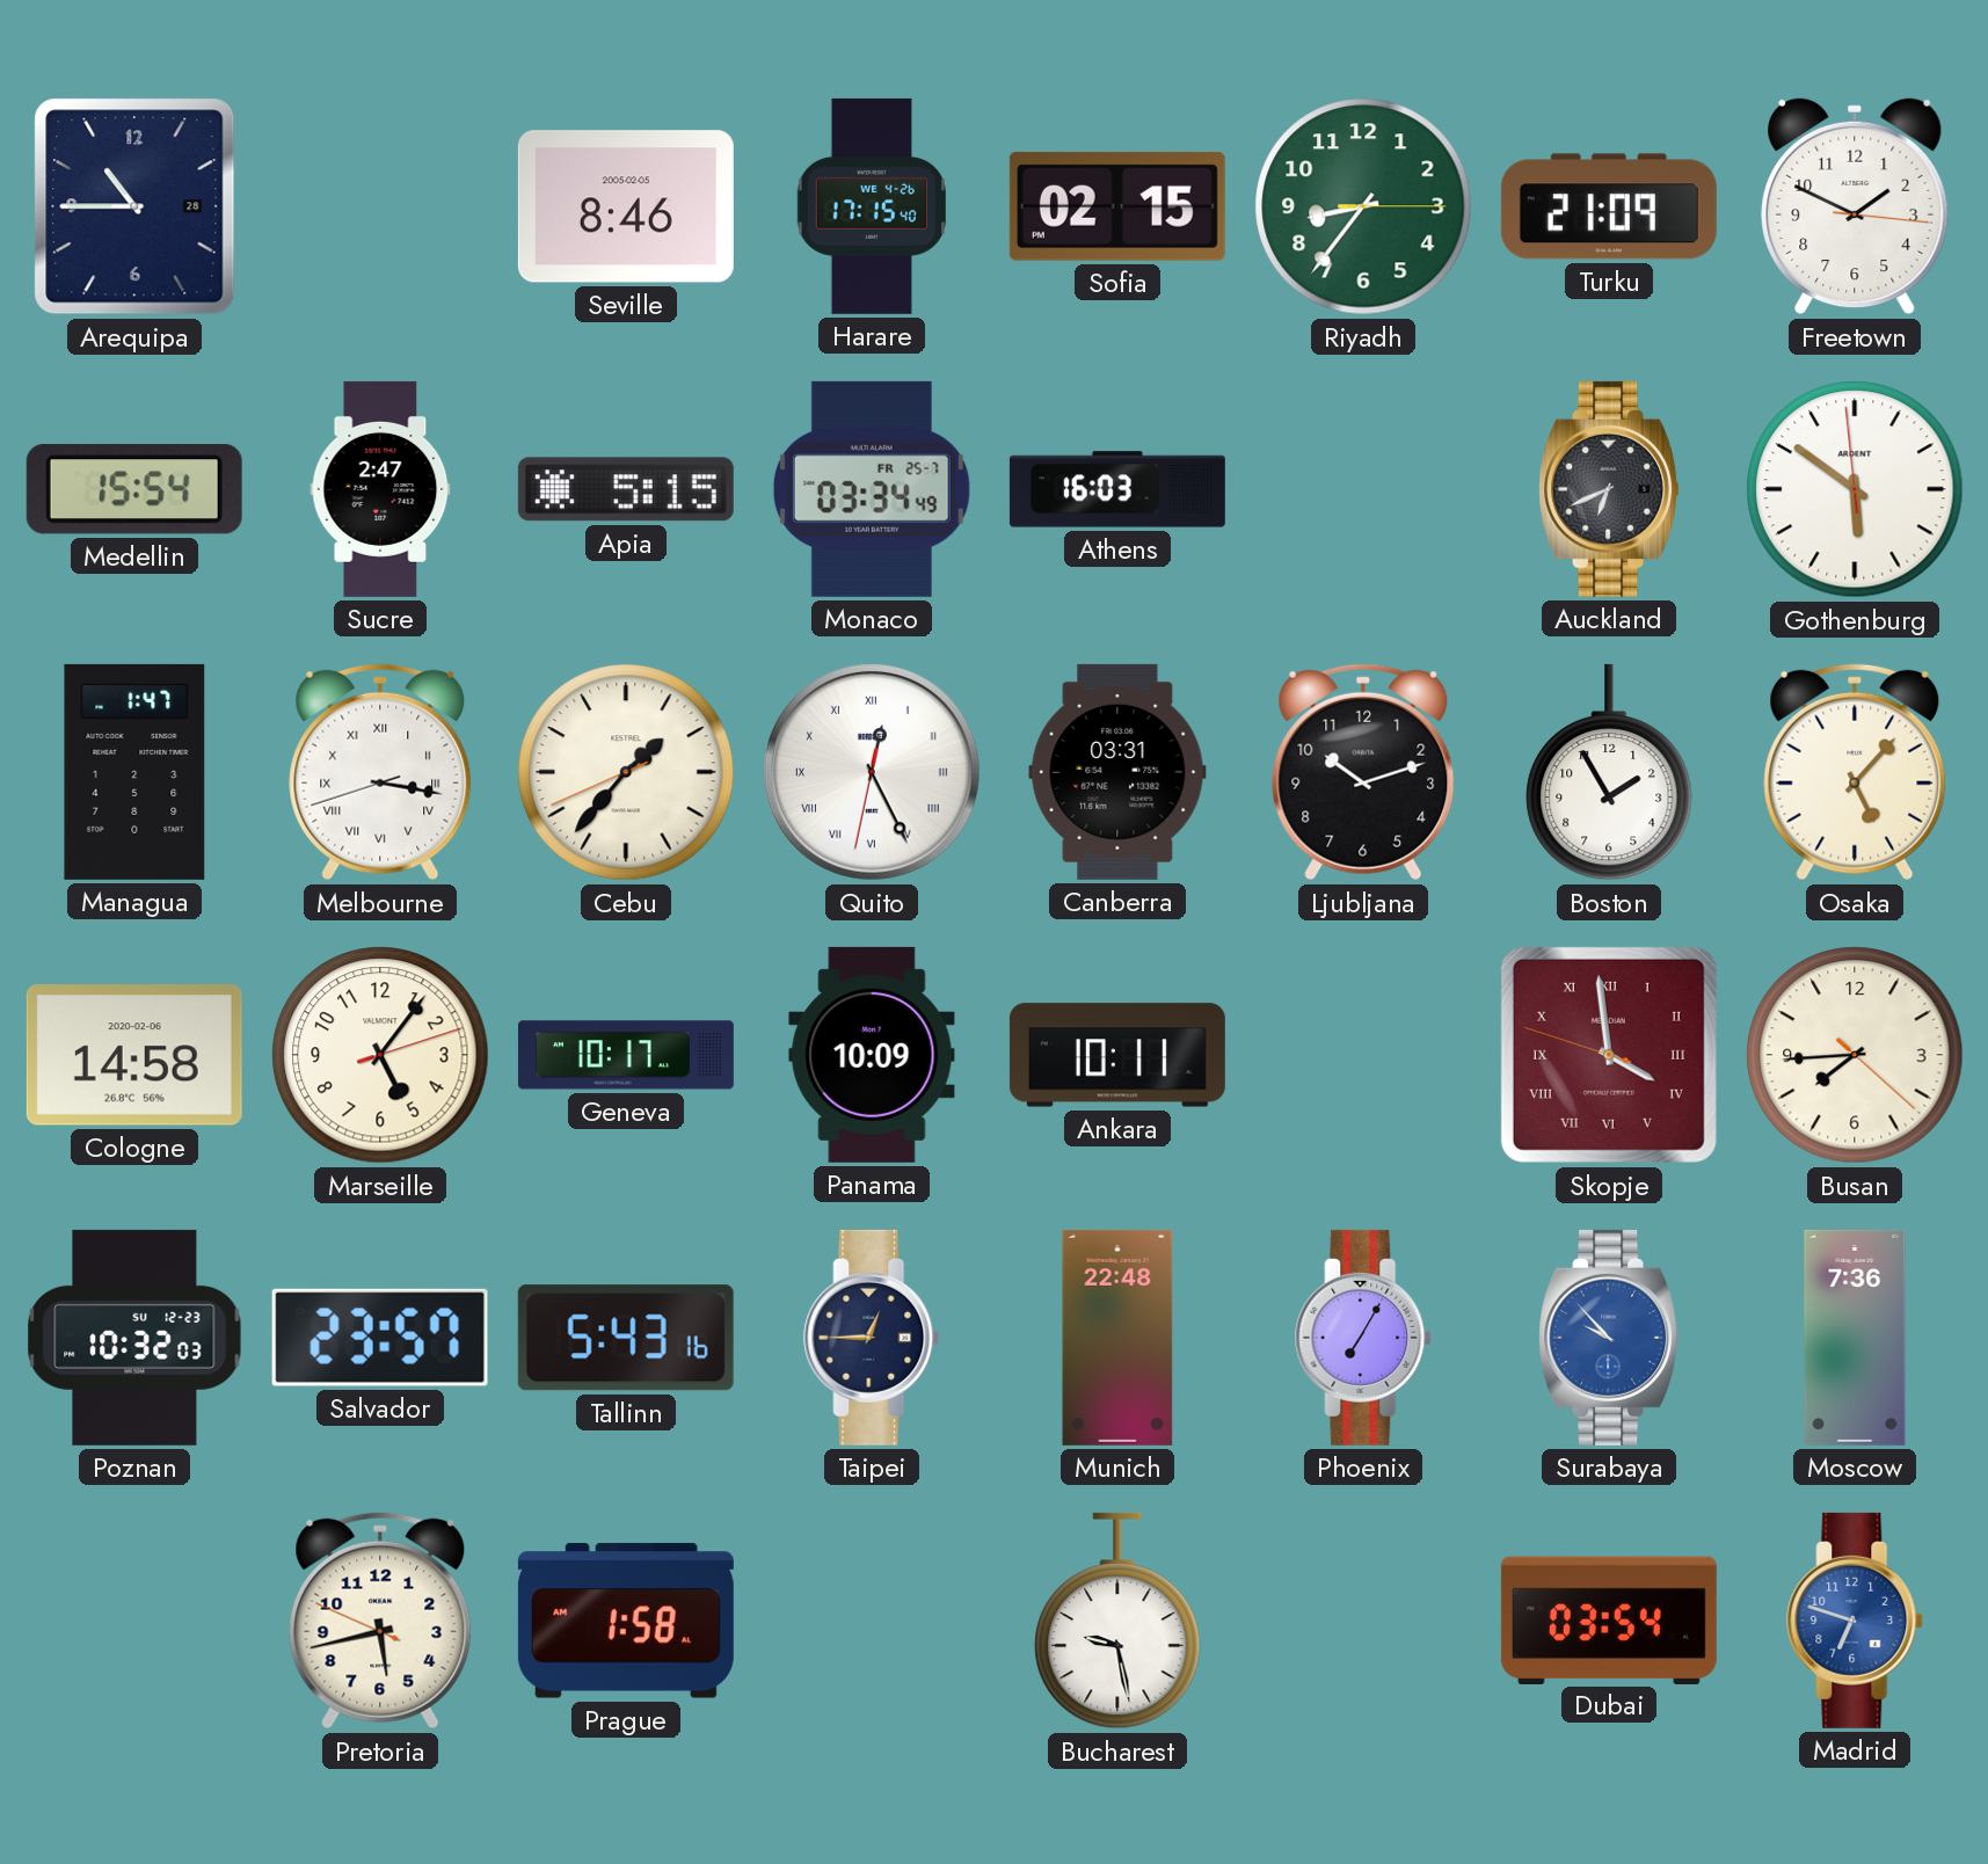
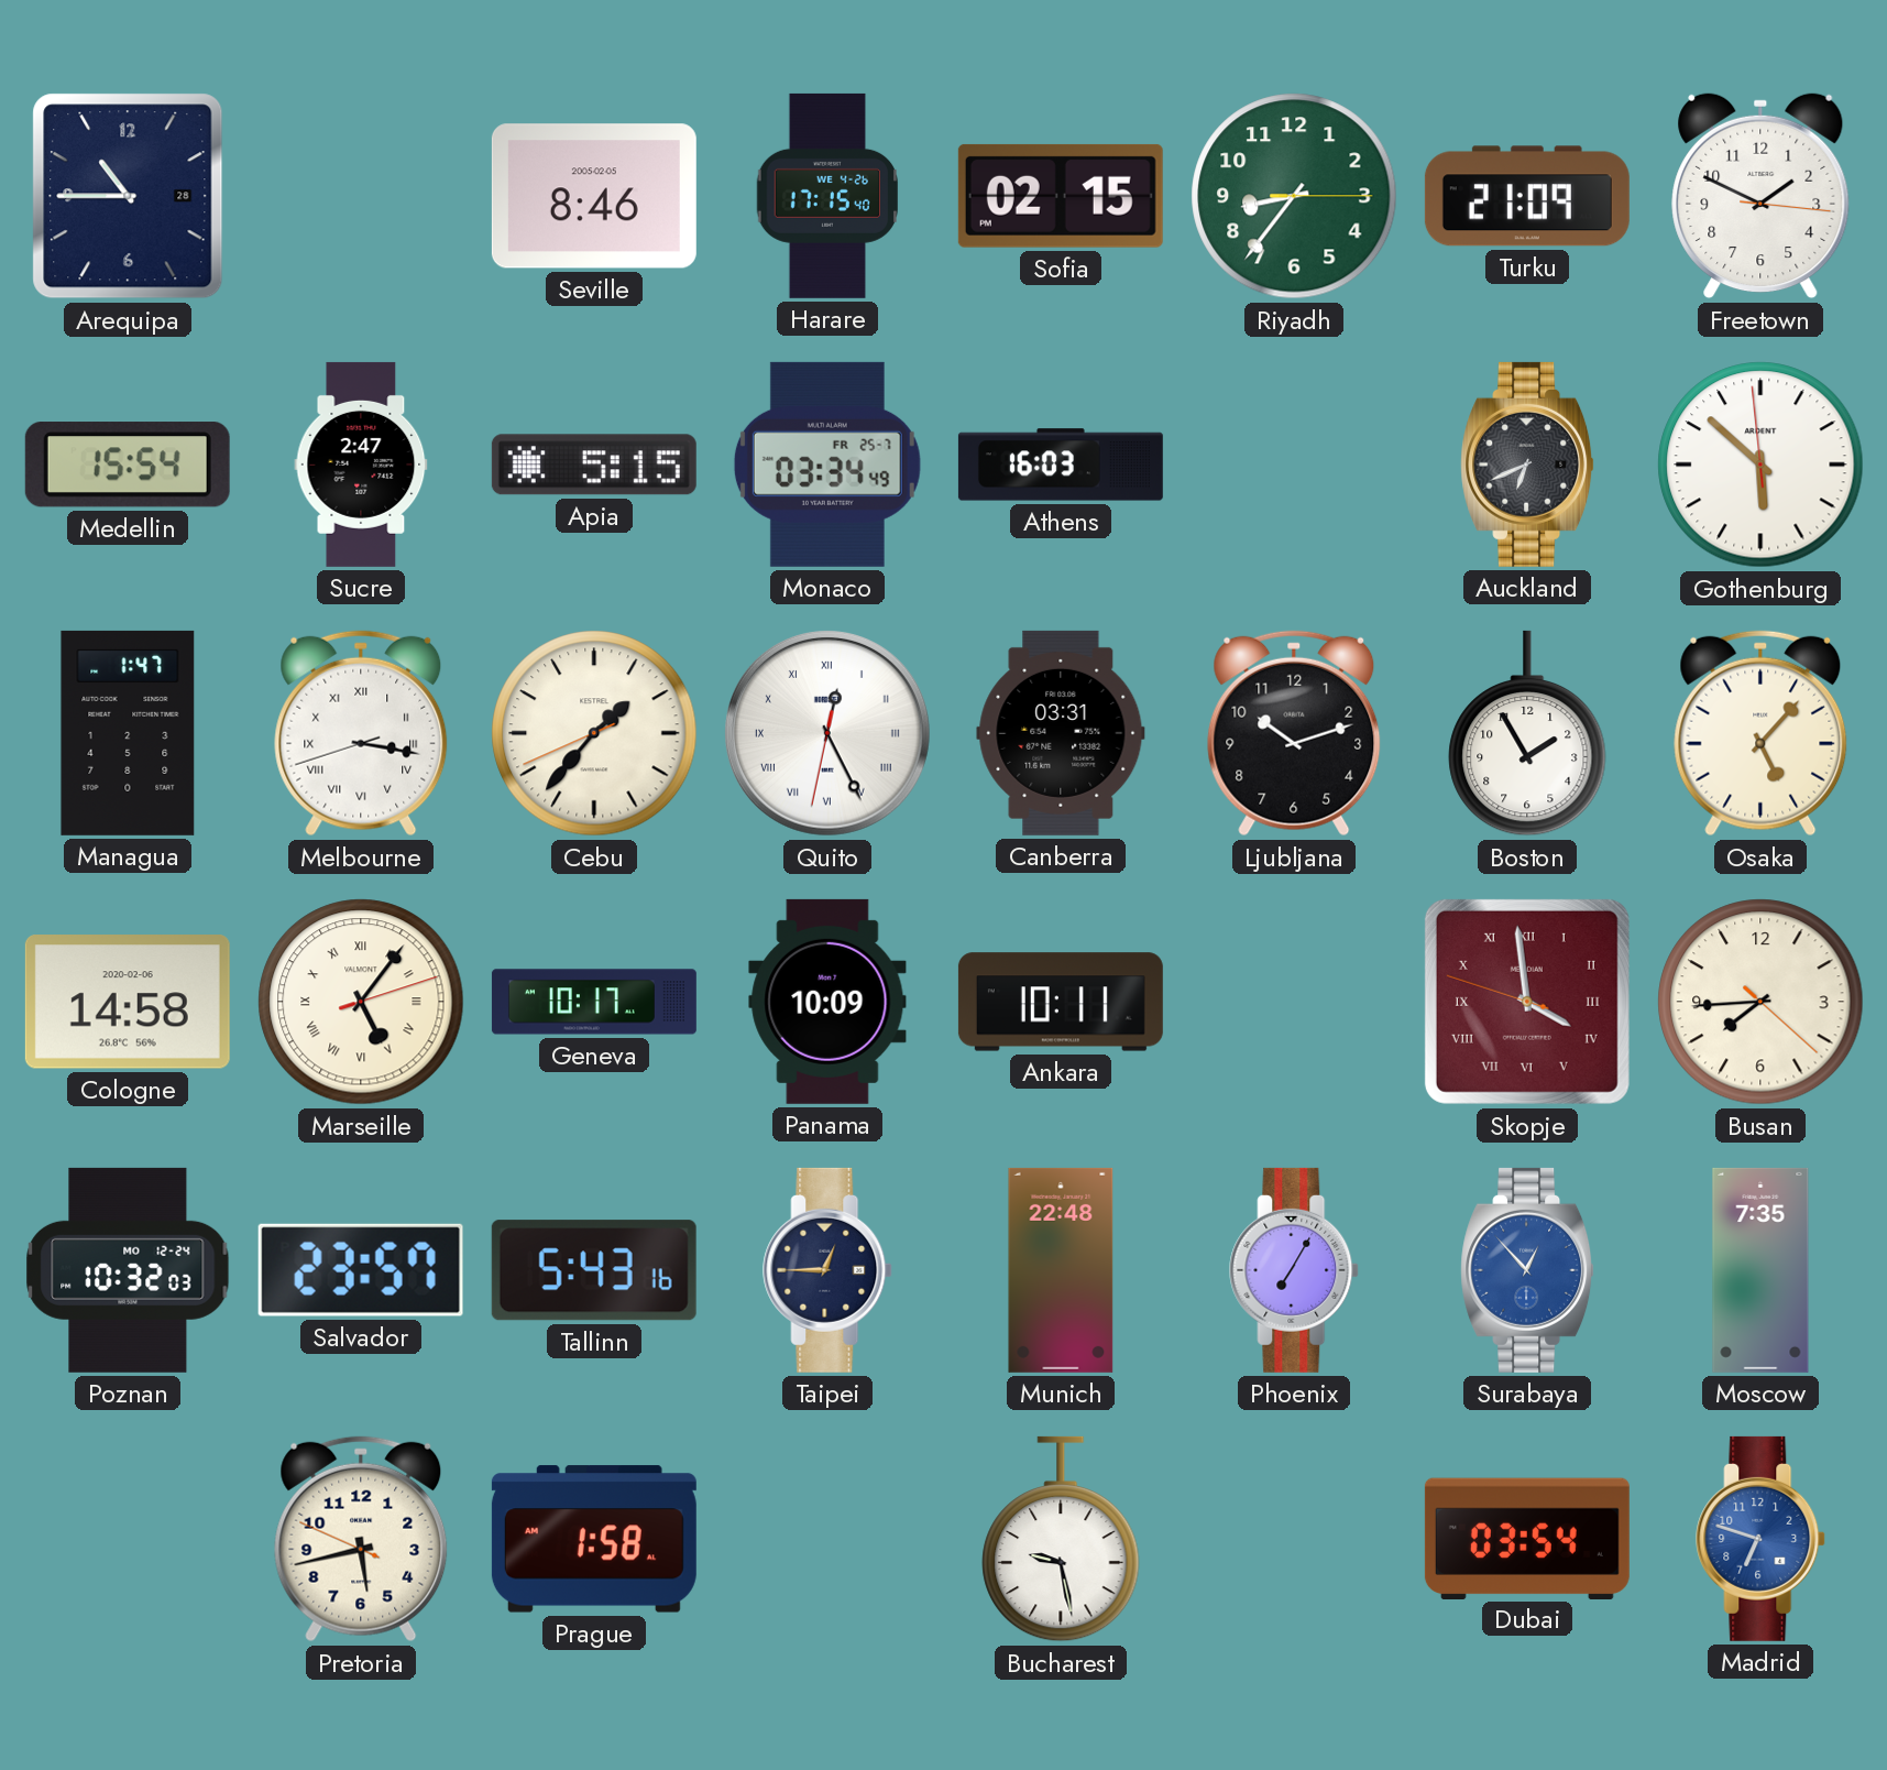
Gothenburg: 5:50 -> 5:51
Marseille numerals: Arabic -> Roman
Poznan date: SU 12-23 -> MO 12-24
Surabaya: 9:53 -> 12:53
Moscow: 7:36 -> 7:35
